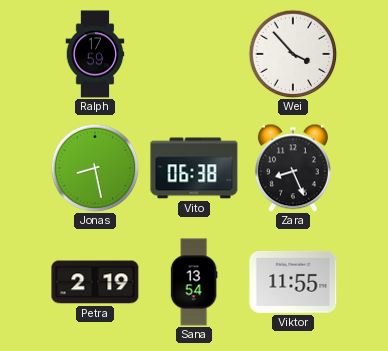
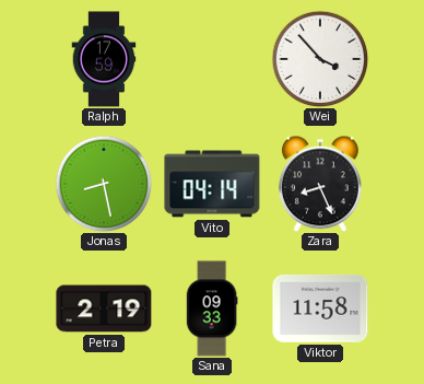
Vito: 06:38 -> 04:14
Sana: 13:54 -> 09:33
Viktor: 11:55 -> 11:58
